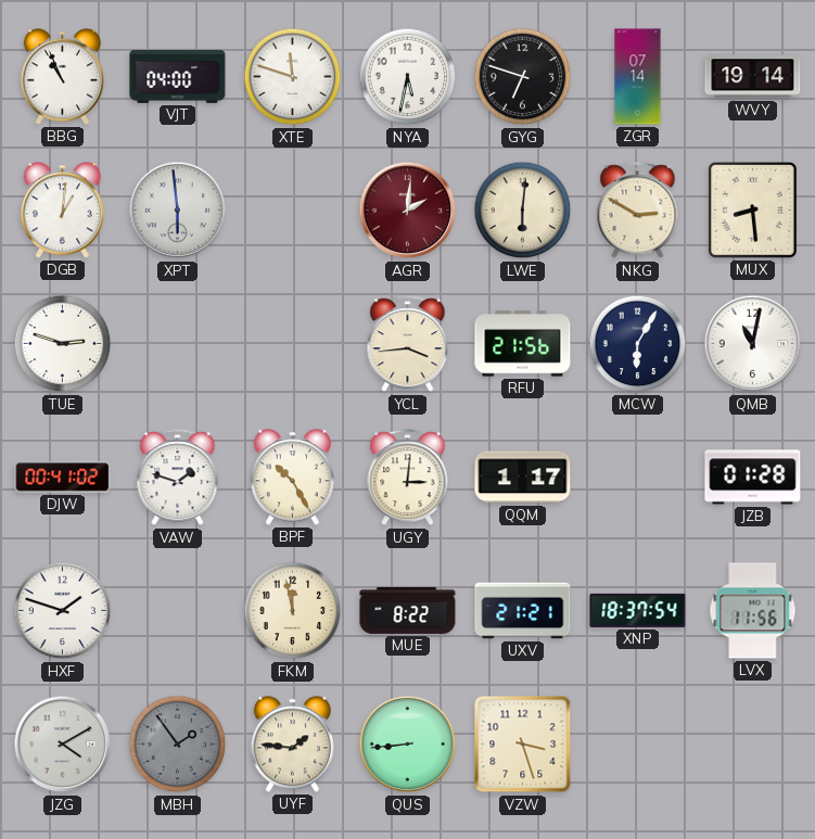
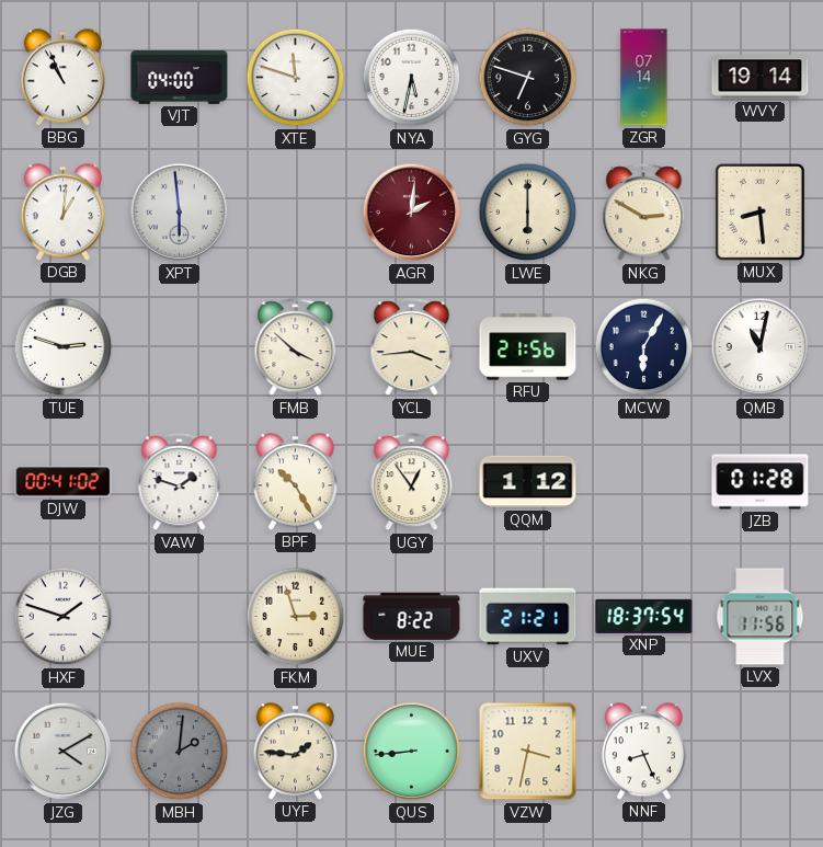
LWE: 6:01 -> 6:00
FMB: none -> 3:52
UGY: 3:01 -> 12:54
QQM: 1:17 -> 1:12
FKM: 11:58 -> 2:57
MBH: 1:54 -> 2:01
VZW: 3:27 -> 3:32
NNF: none -> 8:26
